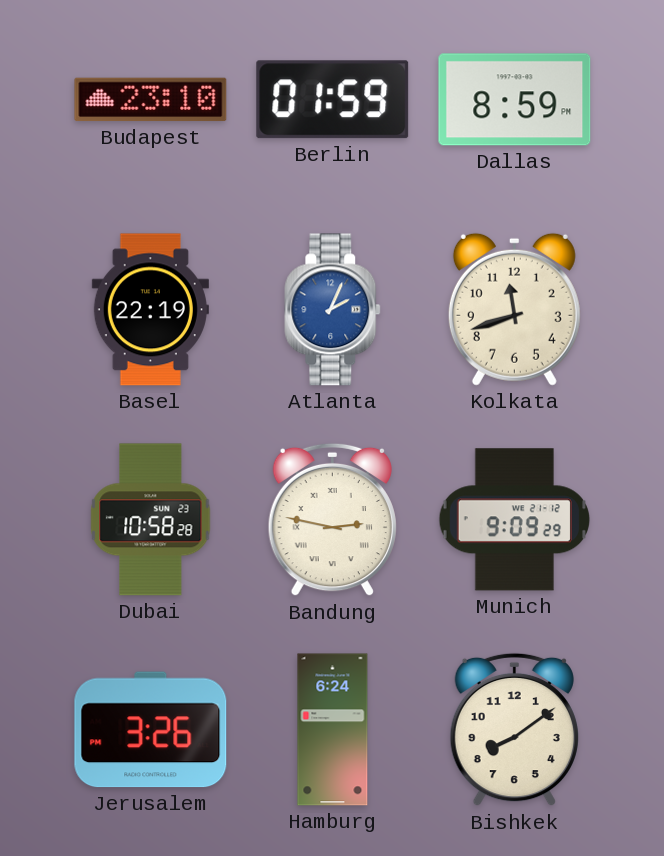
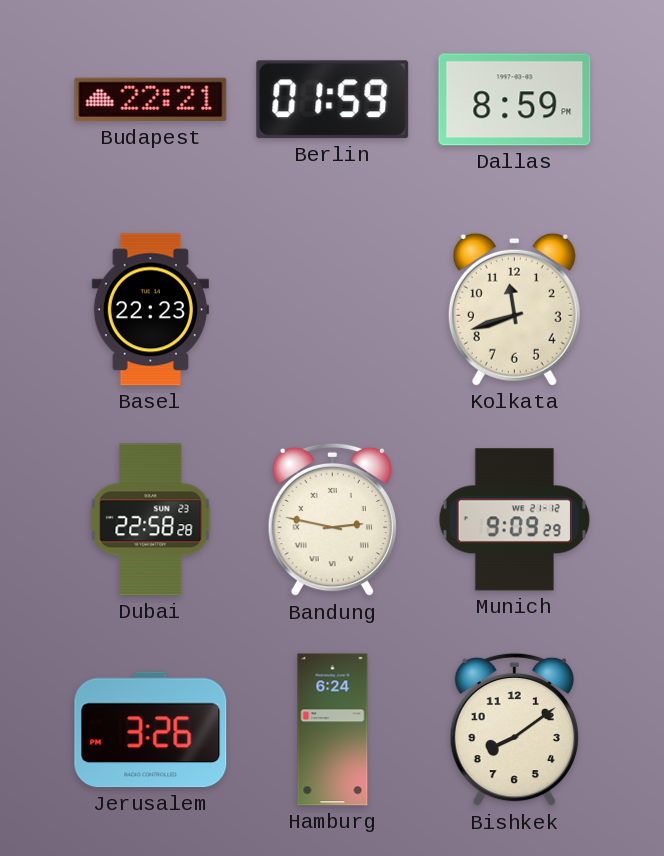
Budapest: 23:10 -> 22:21
Basel: 22:19 -> 22:23
Atlanta: 2:04 -> none
Dubai: 10:58 -> 22:58
